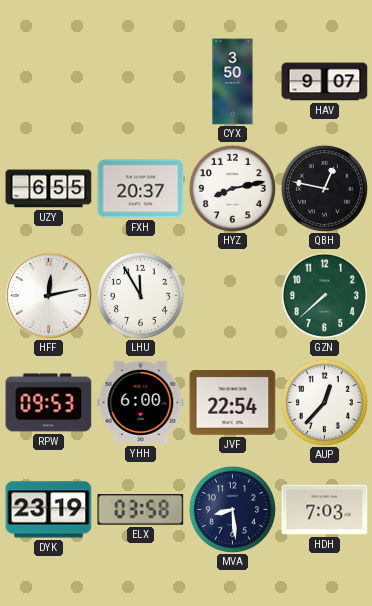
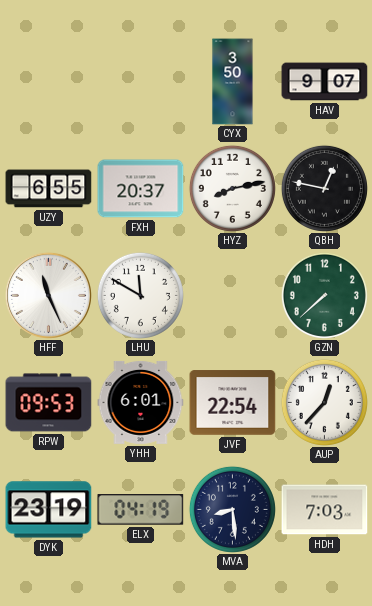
HFF: 12:13 -> 11:26
LHU: 11:55 -> 11:50
YHH: 6:00 -> 6:01
ELX: 03:58 -> 04:19
